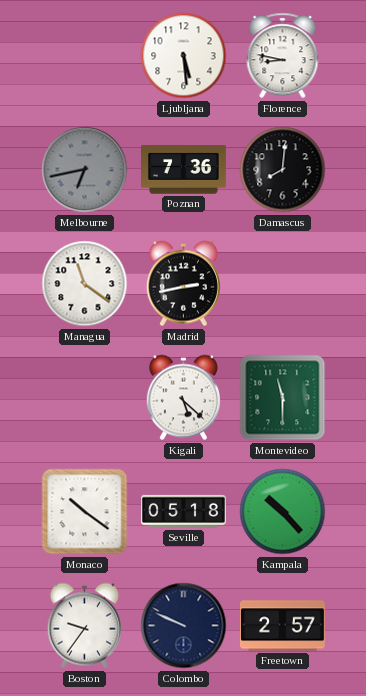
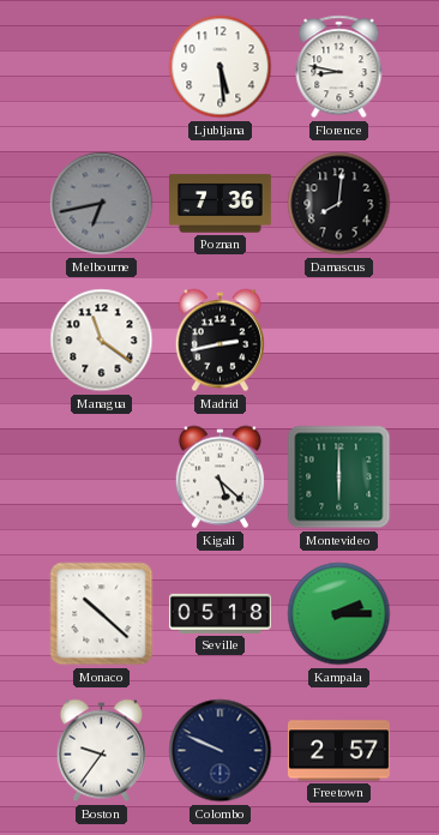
Montevideo: 11:30 -> 6:00
Monaco: 10:21 -> 10:22
Kampala: 10:23 -> 2:15
